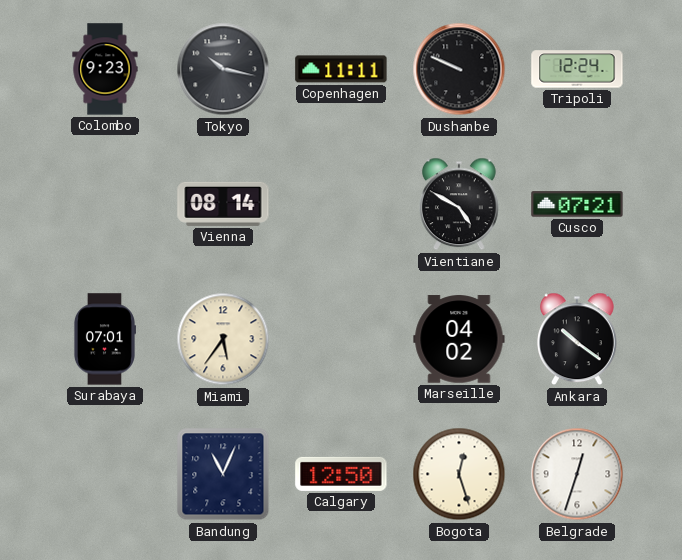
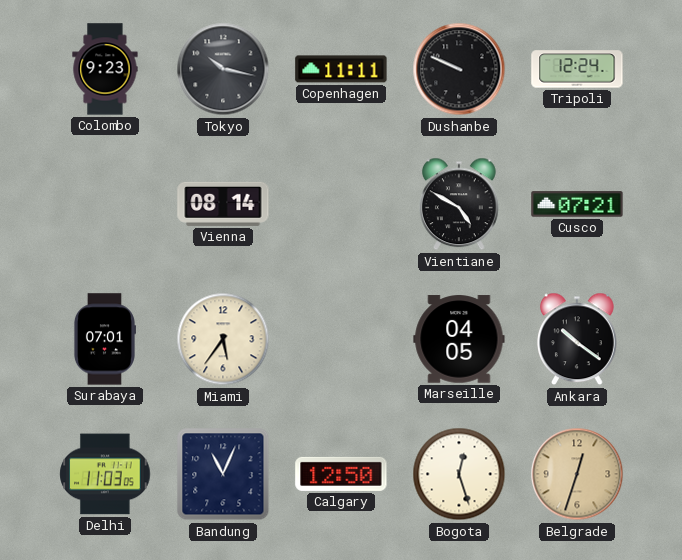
Marseille: 04:02 -> 04:05
Delhi: none -> 11:03
Belgrade dial: white -> champagne
